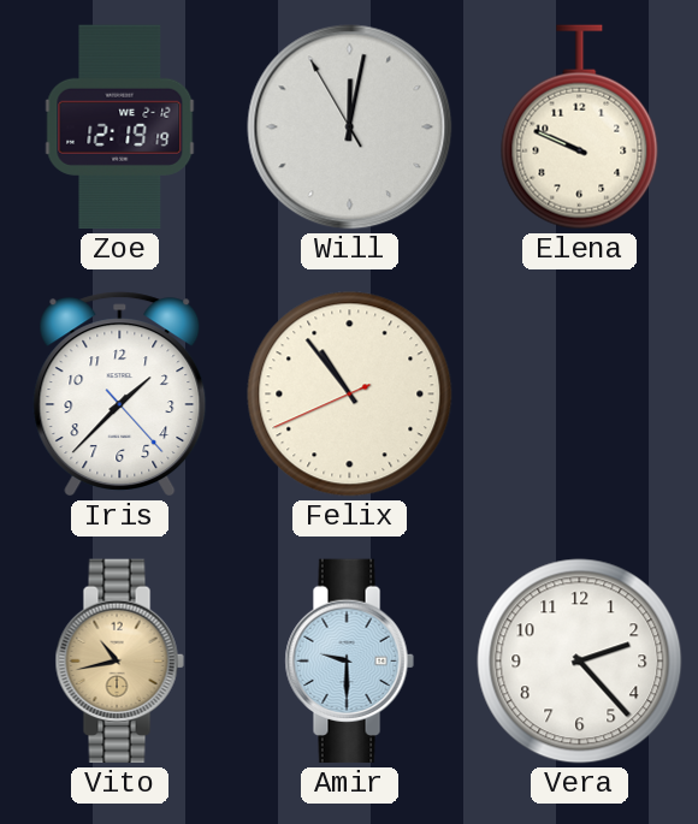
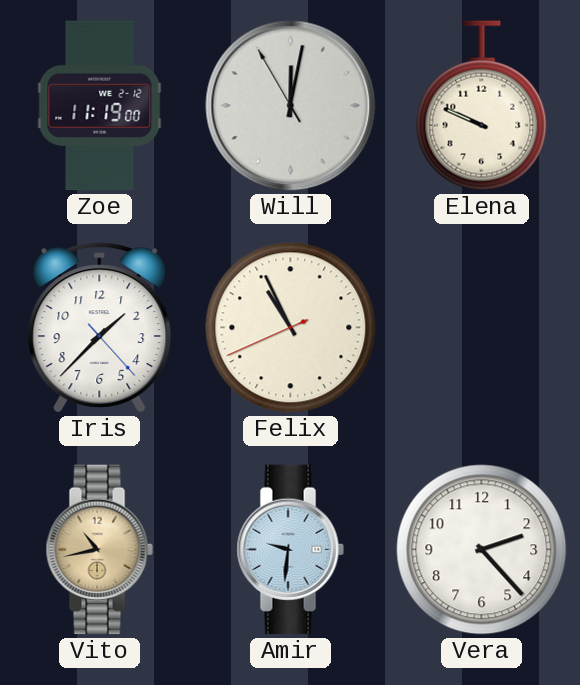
Zoe: 12:19 -> 11:19
Felix: 10:53 -> 10:55
Amir: 9:30 -> 9:31
